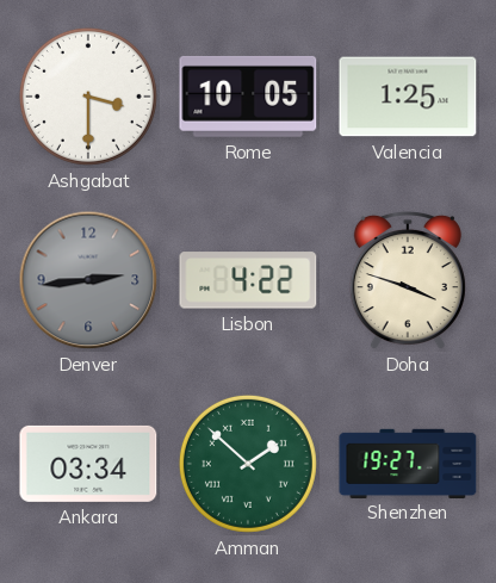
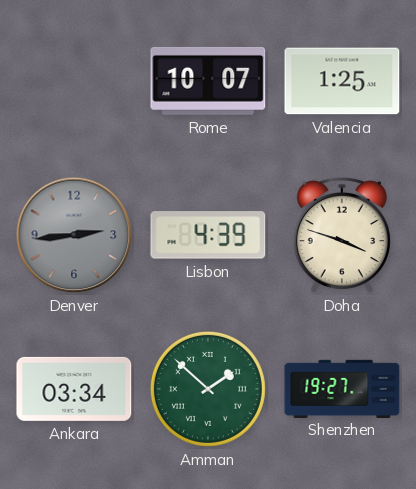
Ashgabat: 3:30 -> none
Rome: 10:05 -> 10:07
Lisbon: 4:22 -> 4:39
